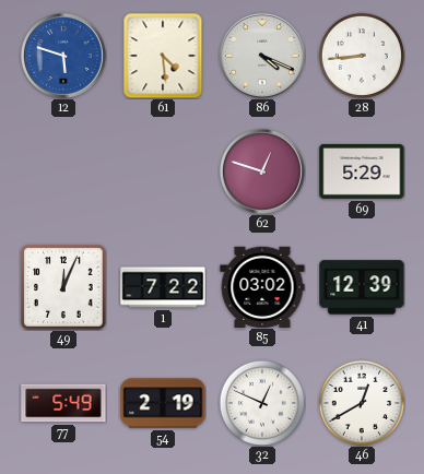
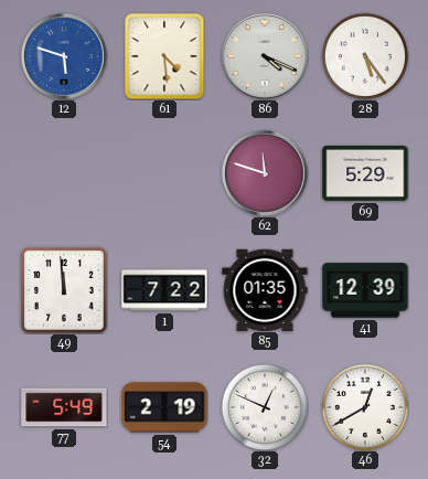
28: 8:44 -> 5:24
62: 12:48 -> 11:48
49: 12:04 -> 11:59
85: 03:02 -> 01:35
